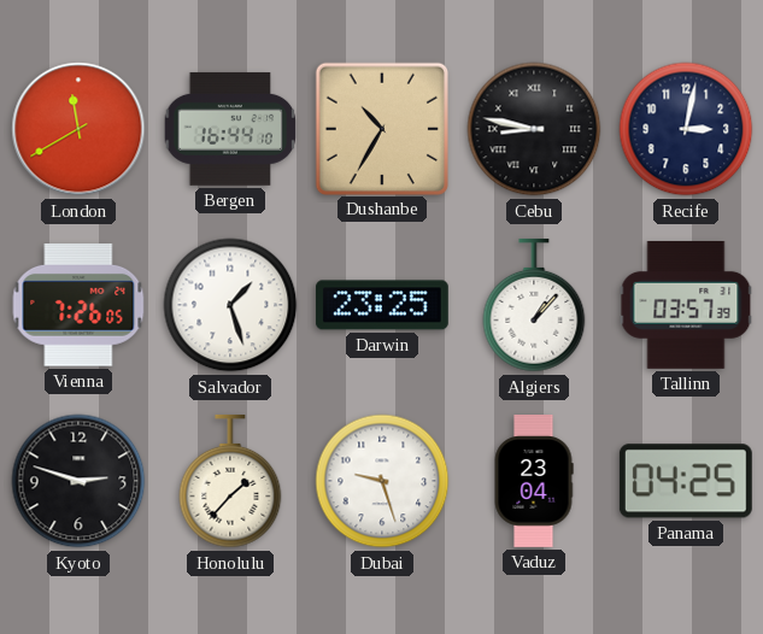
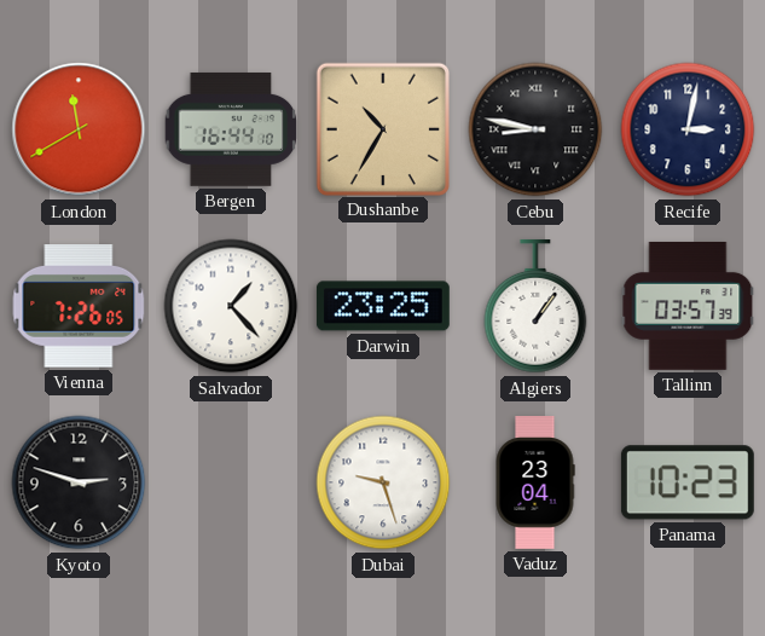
Salvador: 1:27 -> 1:23
Algiers: 1:07 -> 1:06
Honolulu: 1:37 -> none
Panama: 04:25 -> 10:23
